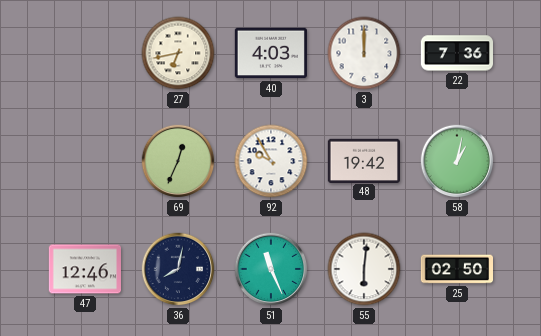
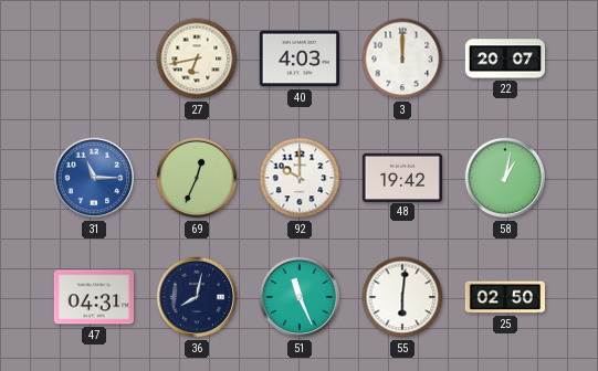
22: 7:36 -> 20:07
31: none -> 11:15
92: 9:55 -> 10:00
47: 12:46 -> 04:31
